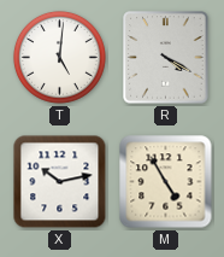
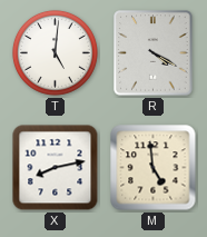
X: 10:13 -> 8:13
M: 4:55 -> 4:59
